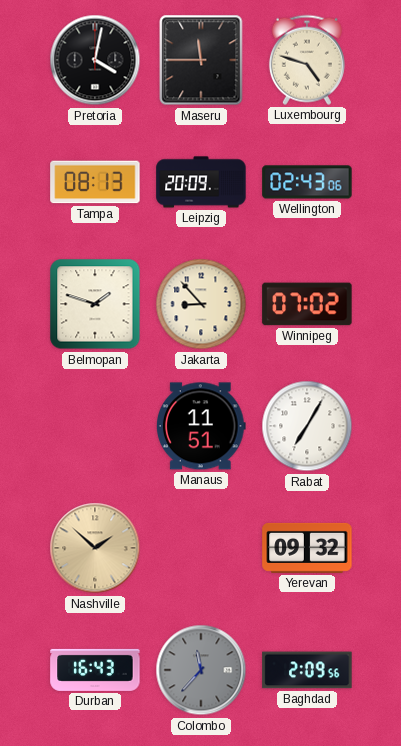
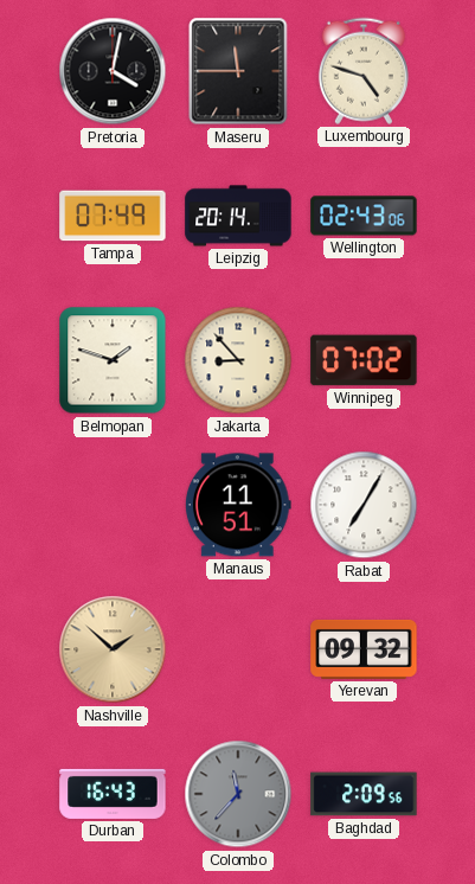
Tampa: 08:13 -> 07:49
Leipzig: 20:09 -> 20:14
